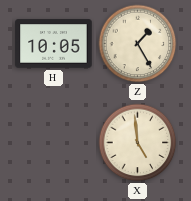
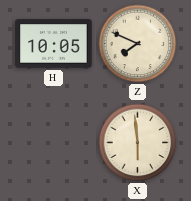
Z: 1:25 -> 7:49
X: 4:59 -> 5:59
